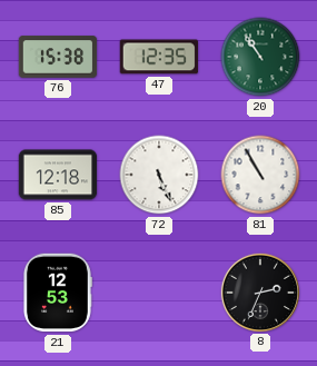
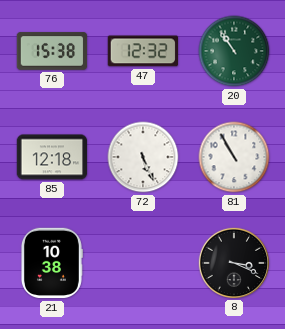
47: 12:35 -> 12:32
21: 12:53 -> 10:38
8: 2:34 -> 3:19
